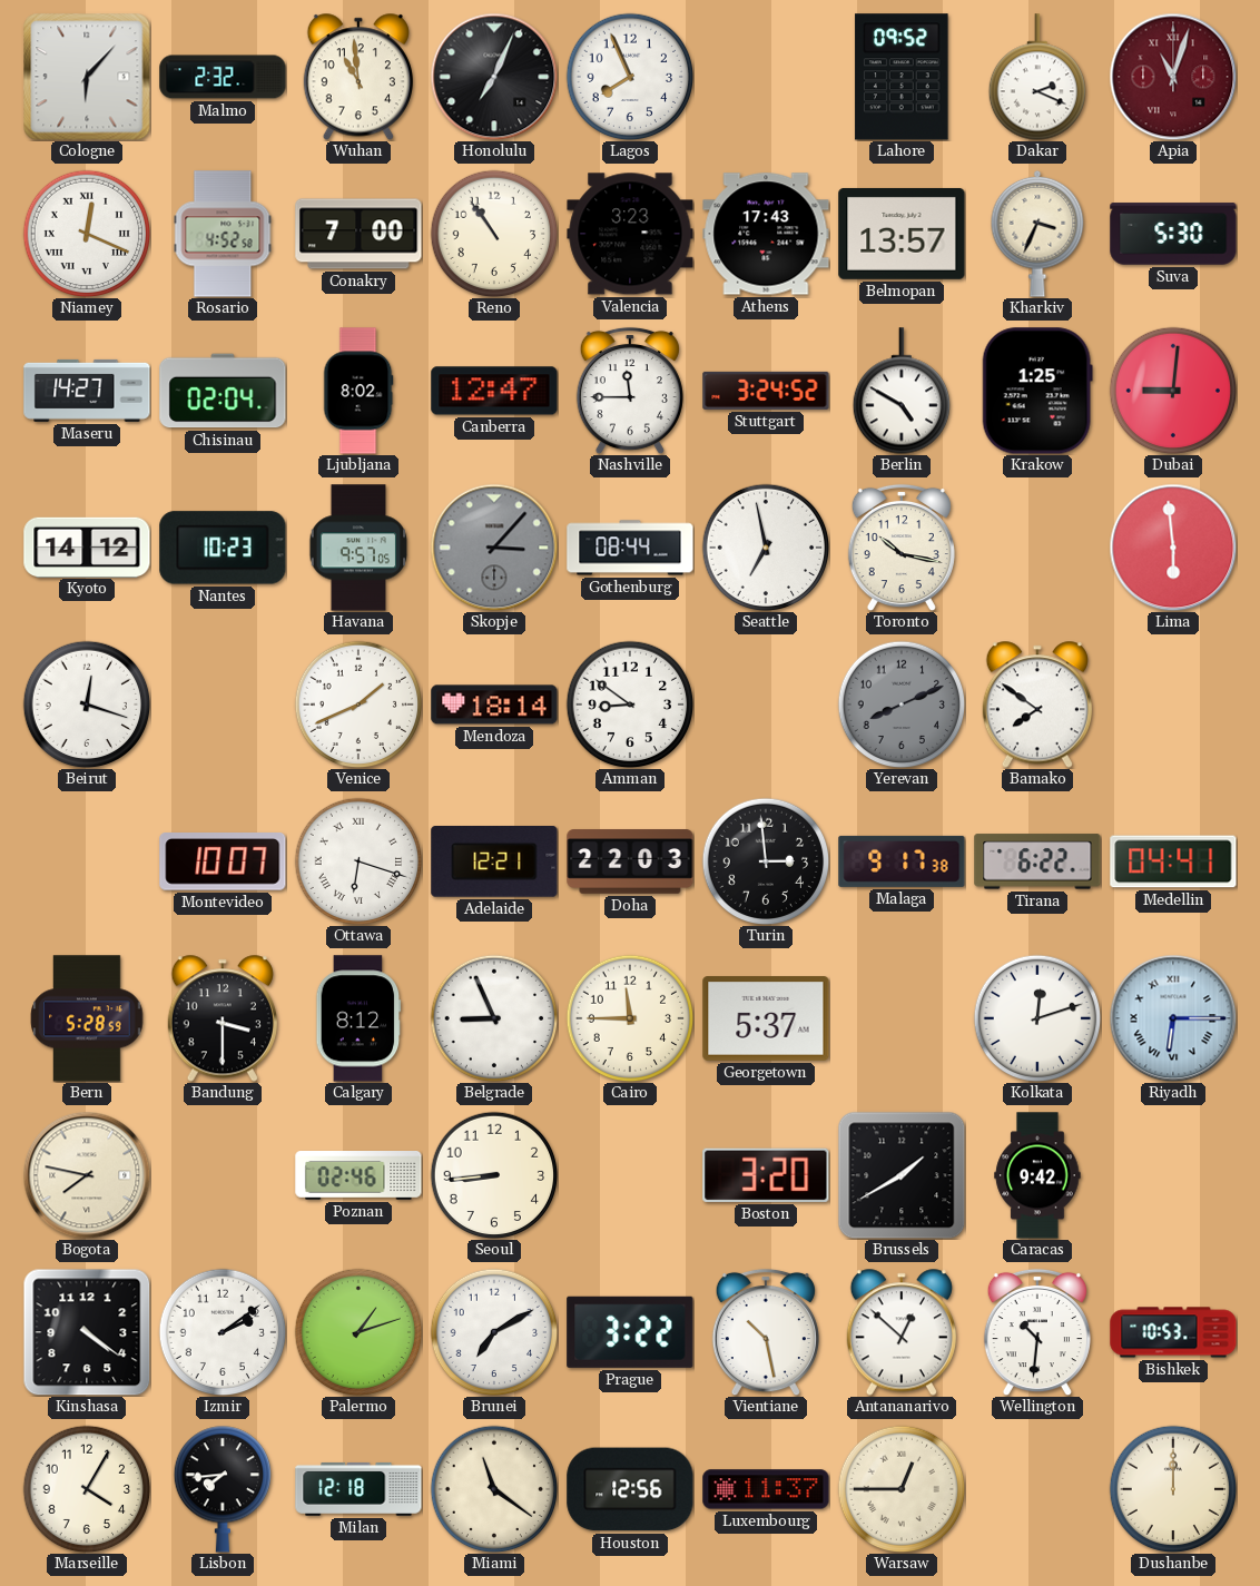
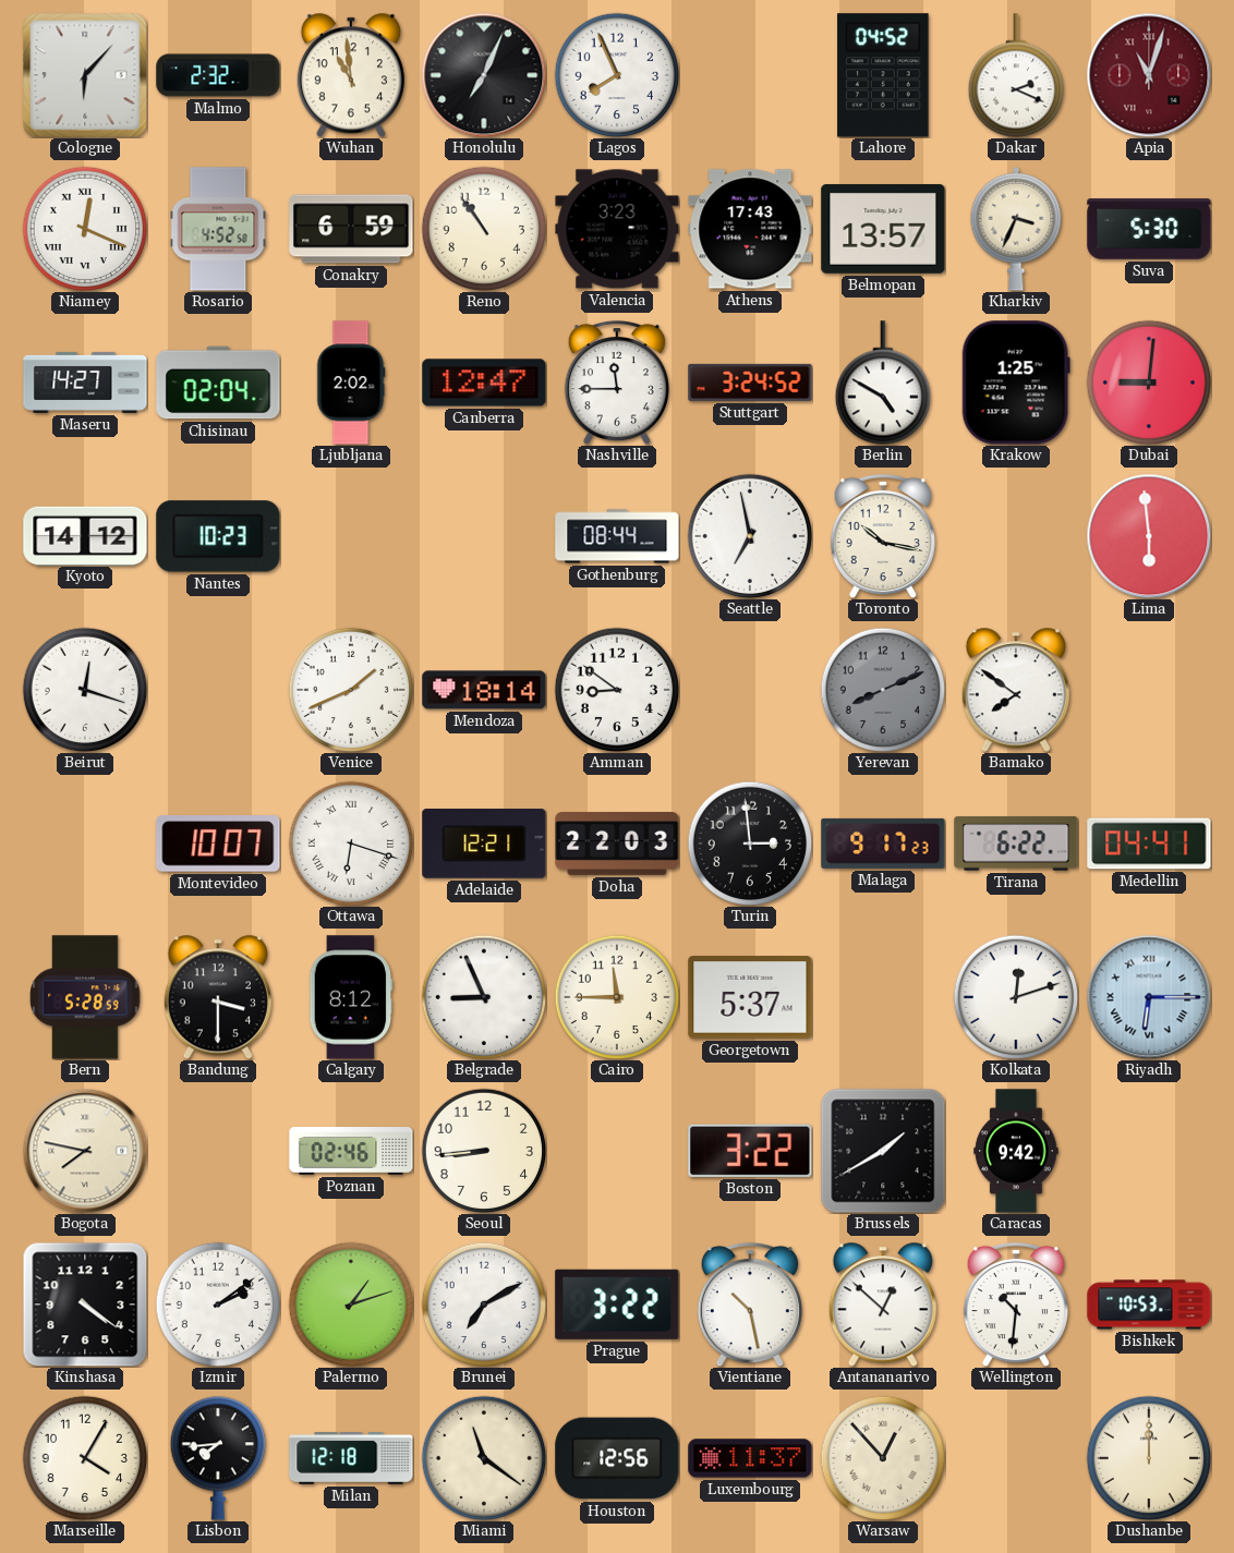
Lahore: 09:52 -> 04:52
Conakry: 7:00 -> 6:59
Ljubljana: 8:02 -> 2:02
Havana: 9:57 -> none
Skopje: 3:07 -> none
Malaga: 9:17:38 -> 9:17:23
Boston: 3:20 -> 3:22
Warsaw: 12:45 -> 12:53
